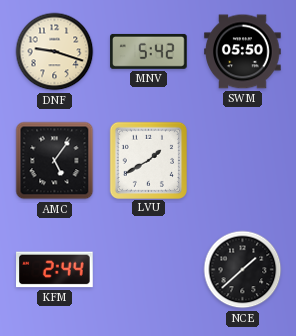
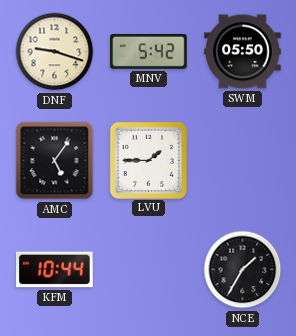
LVU: 1:40 -> 1:45
KFM: 2:44 -> 10:44
NCE: 1:38 -> 1:35
